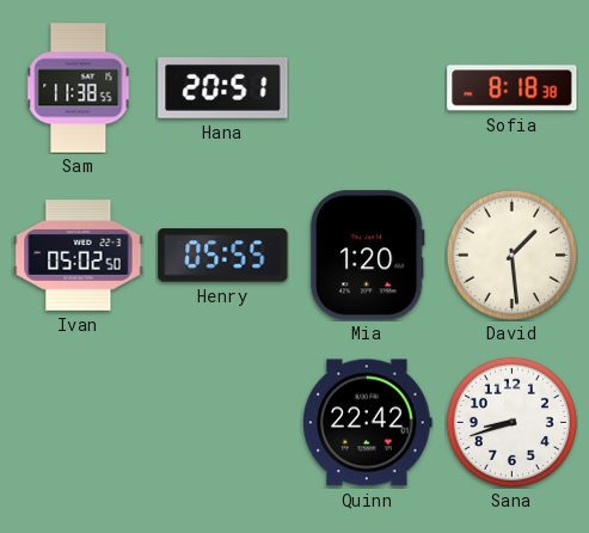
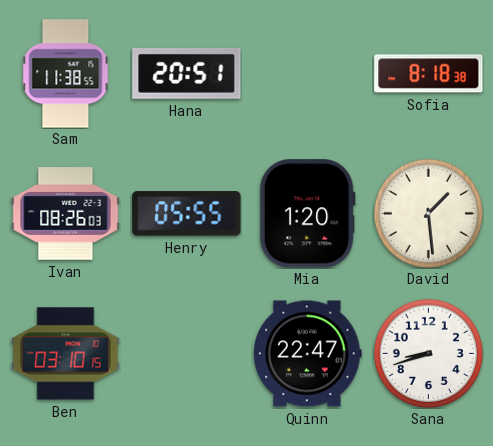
Ivan: 05:02 -> 08:26
Ben: none -> 03:10
Quinn: 22:42 -> 22:47
